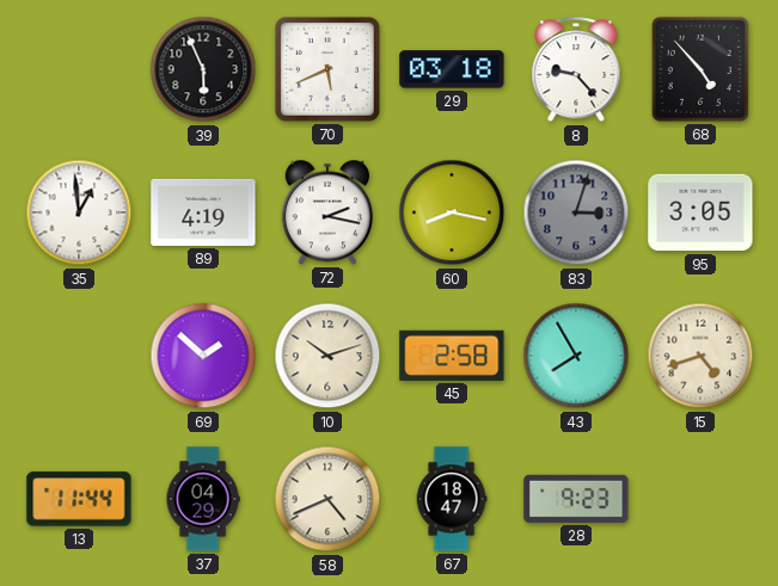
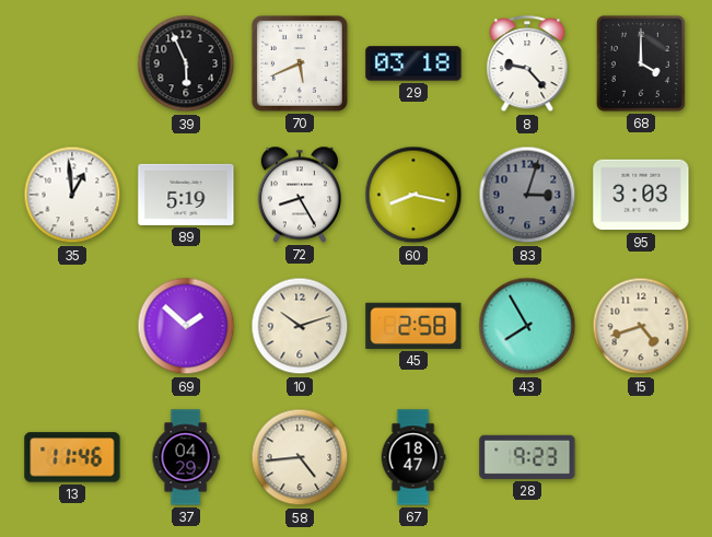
68: 4:53 -> 4:00
89: 4:19 -> 5:19
72: 2:17 -> 8:25
95: 3:05 -> 3:03
13: 11:44 -> 11:46
58: 4:41 -> 4:44
